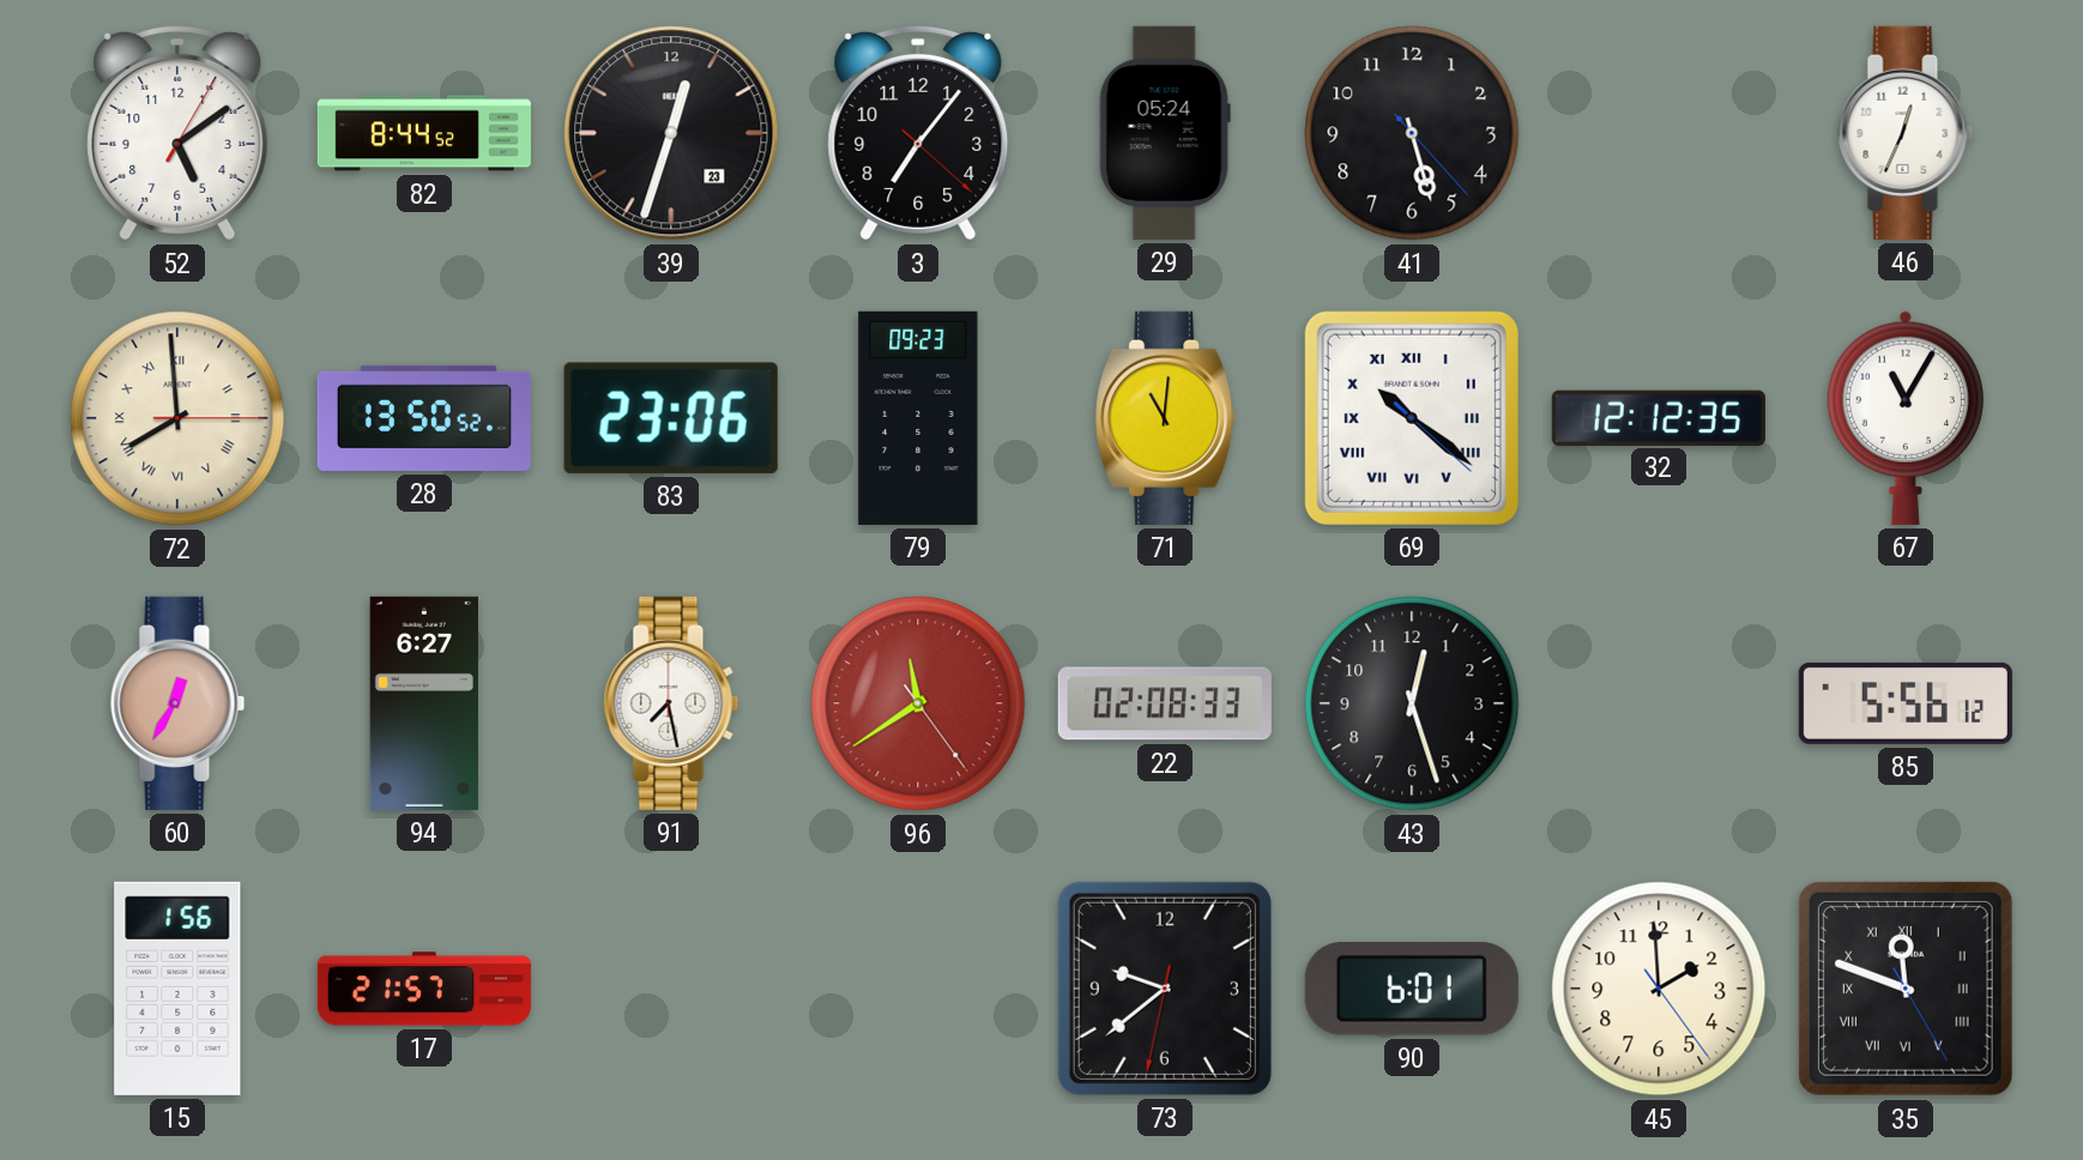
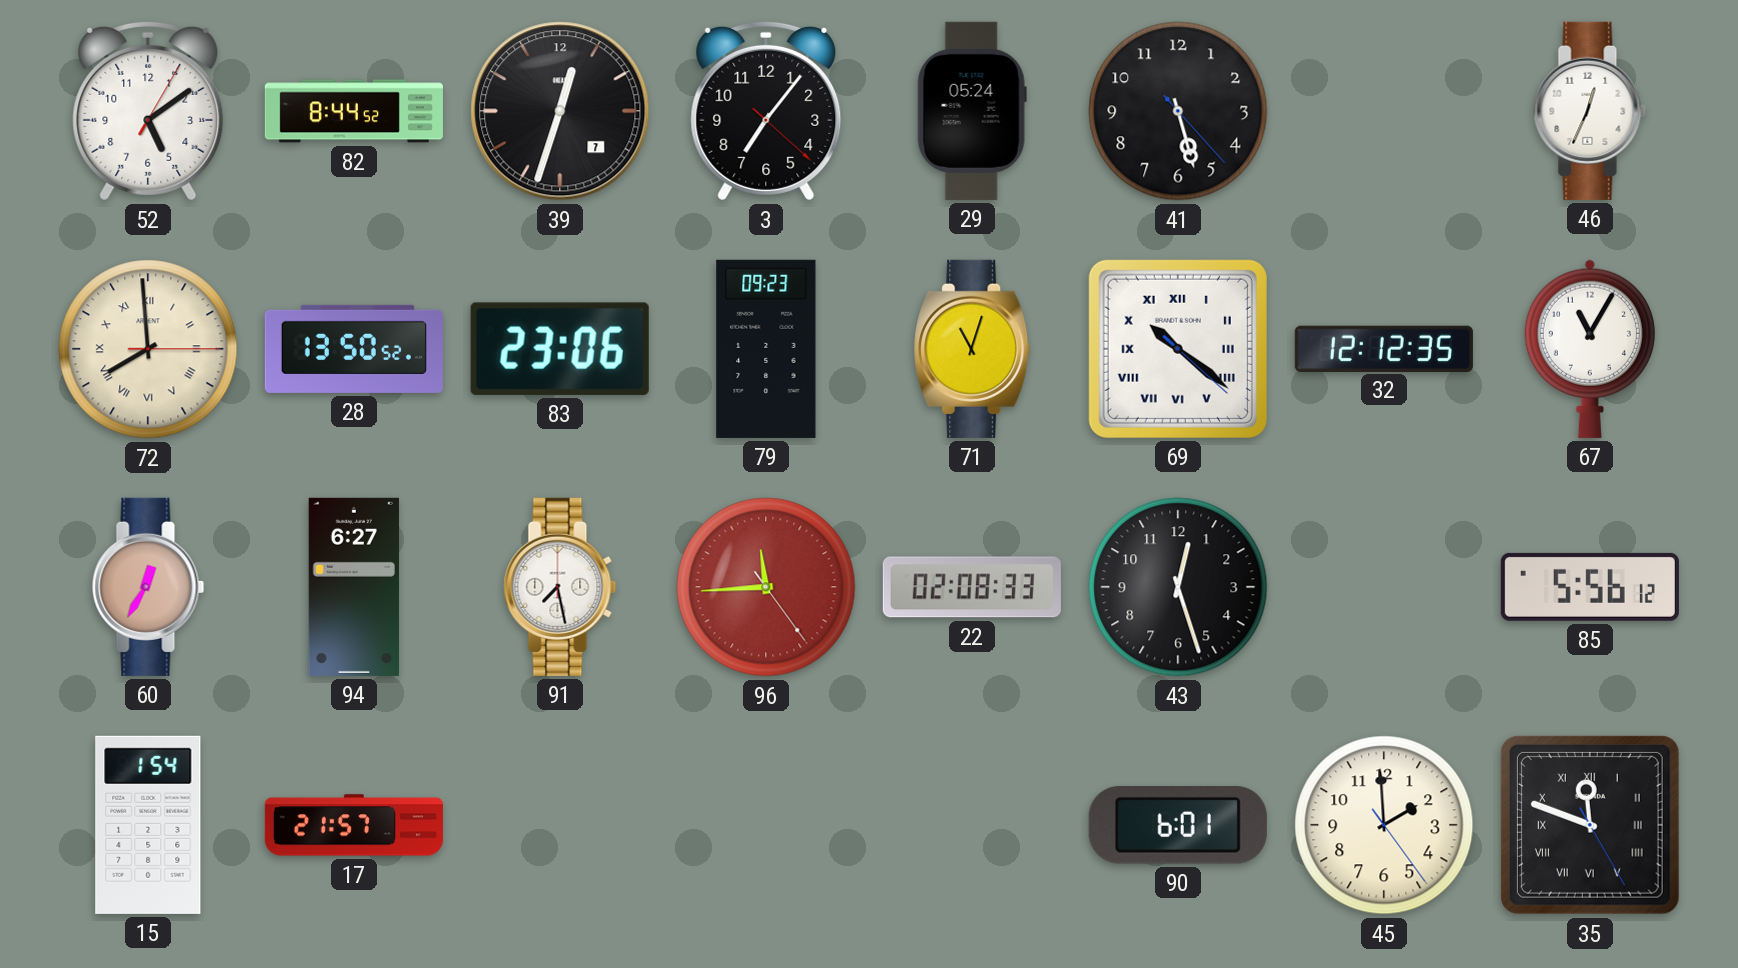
39 date: 23 -> 7
71: 11:01 -> 11:03
96: 11:39 -> 11:44
15: 1:56 -> 1:54
73: 9:38 -> none
